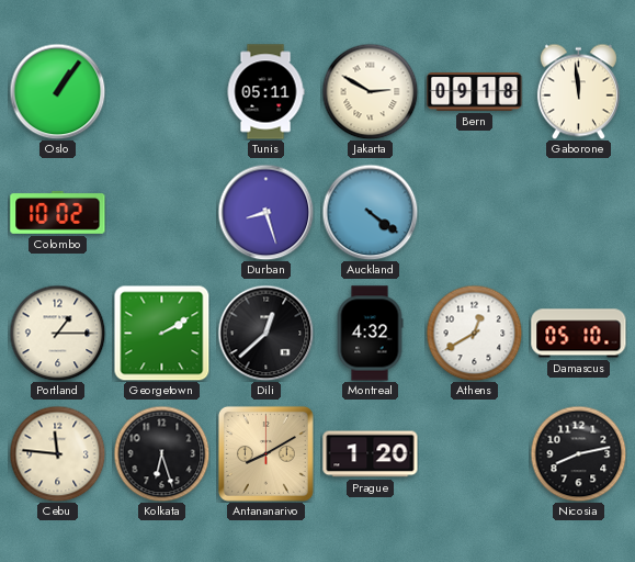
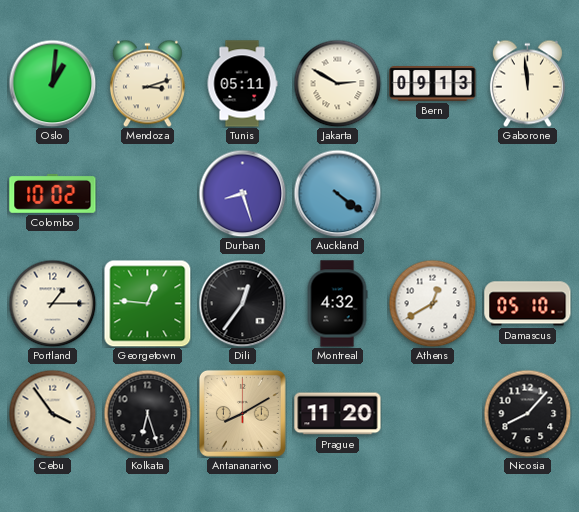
Oslo: 1:06 -> 1:01
Mendoza: none -> 3:12
Bern: 09:18 -> 09:13
Georgetown: 2:10 -> 12:46
Dili: 12:38 -> 12:36
Cebu: 11:46 -> 3:54
Prague: 1:20 -> 11:20
Nicosia: 8:13 -> 8:07
